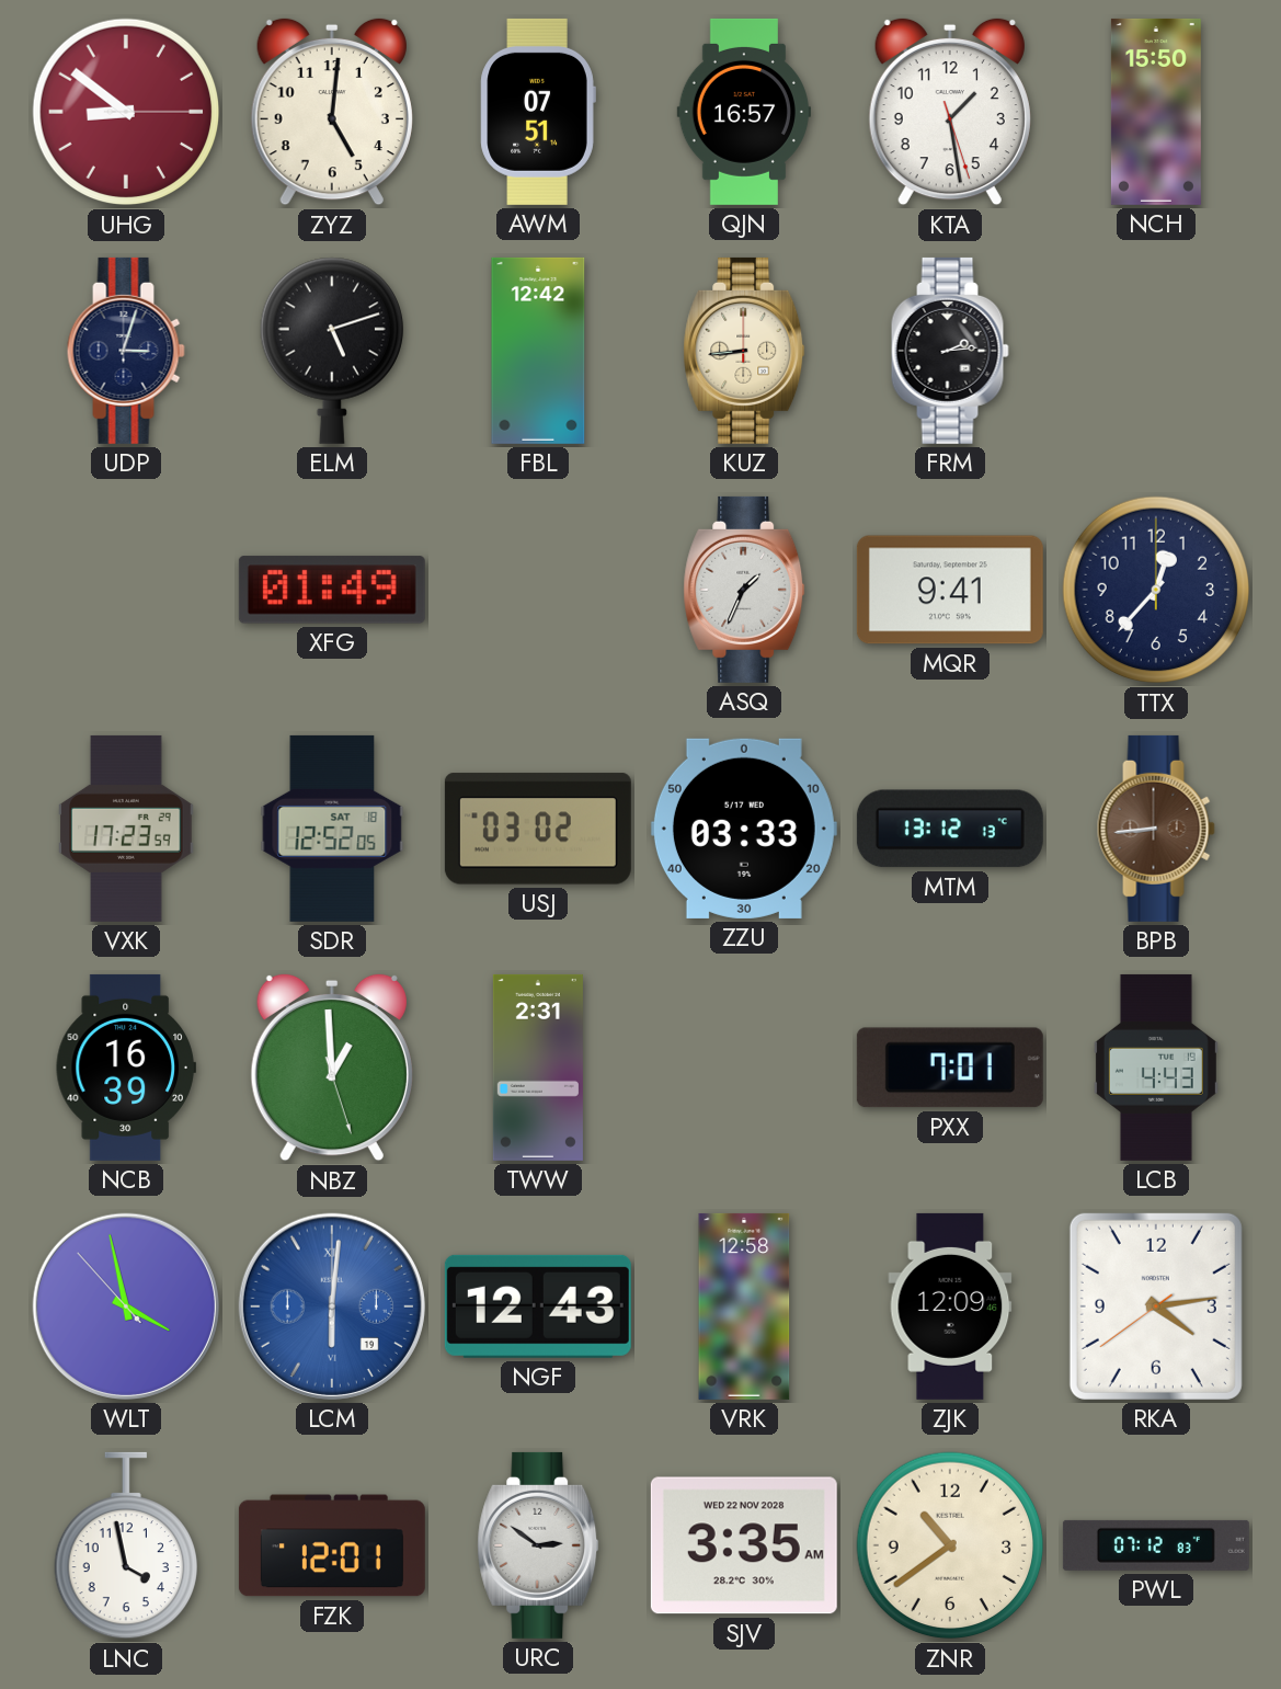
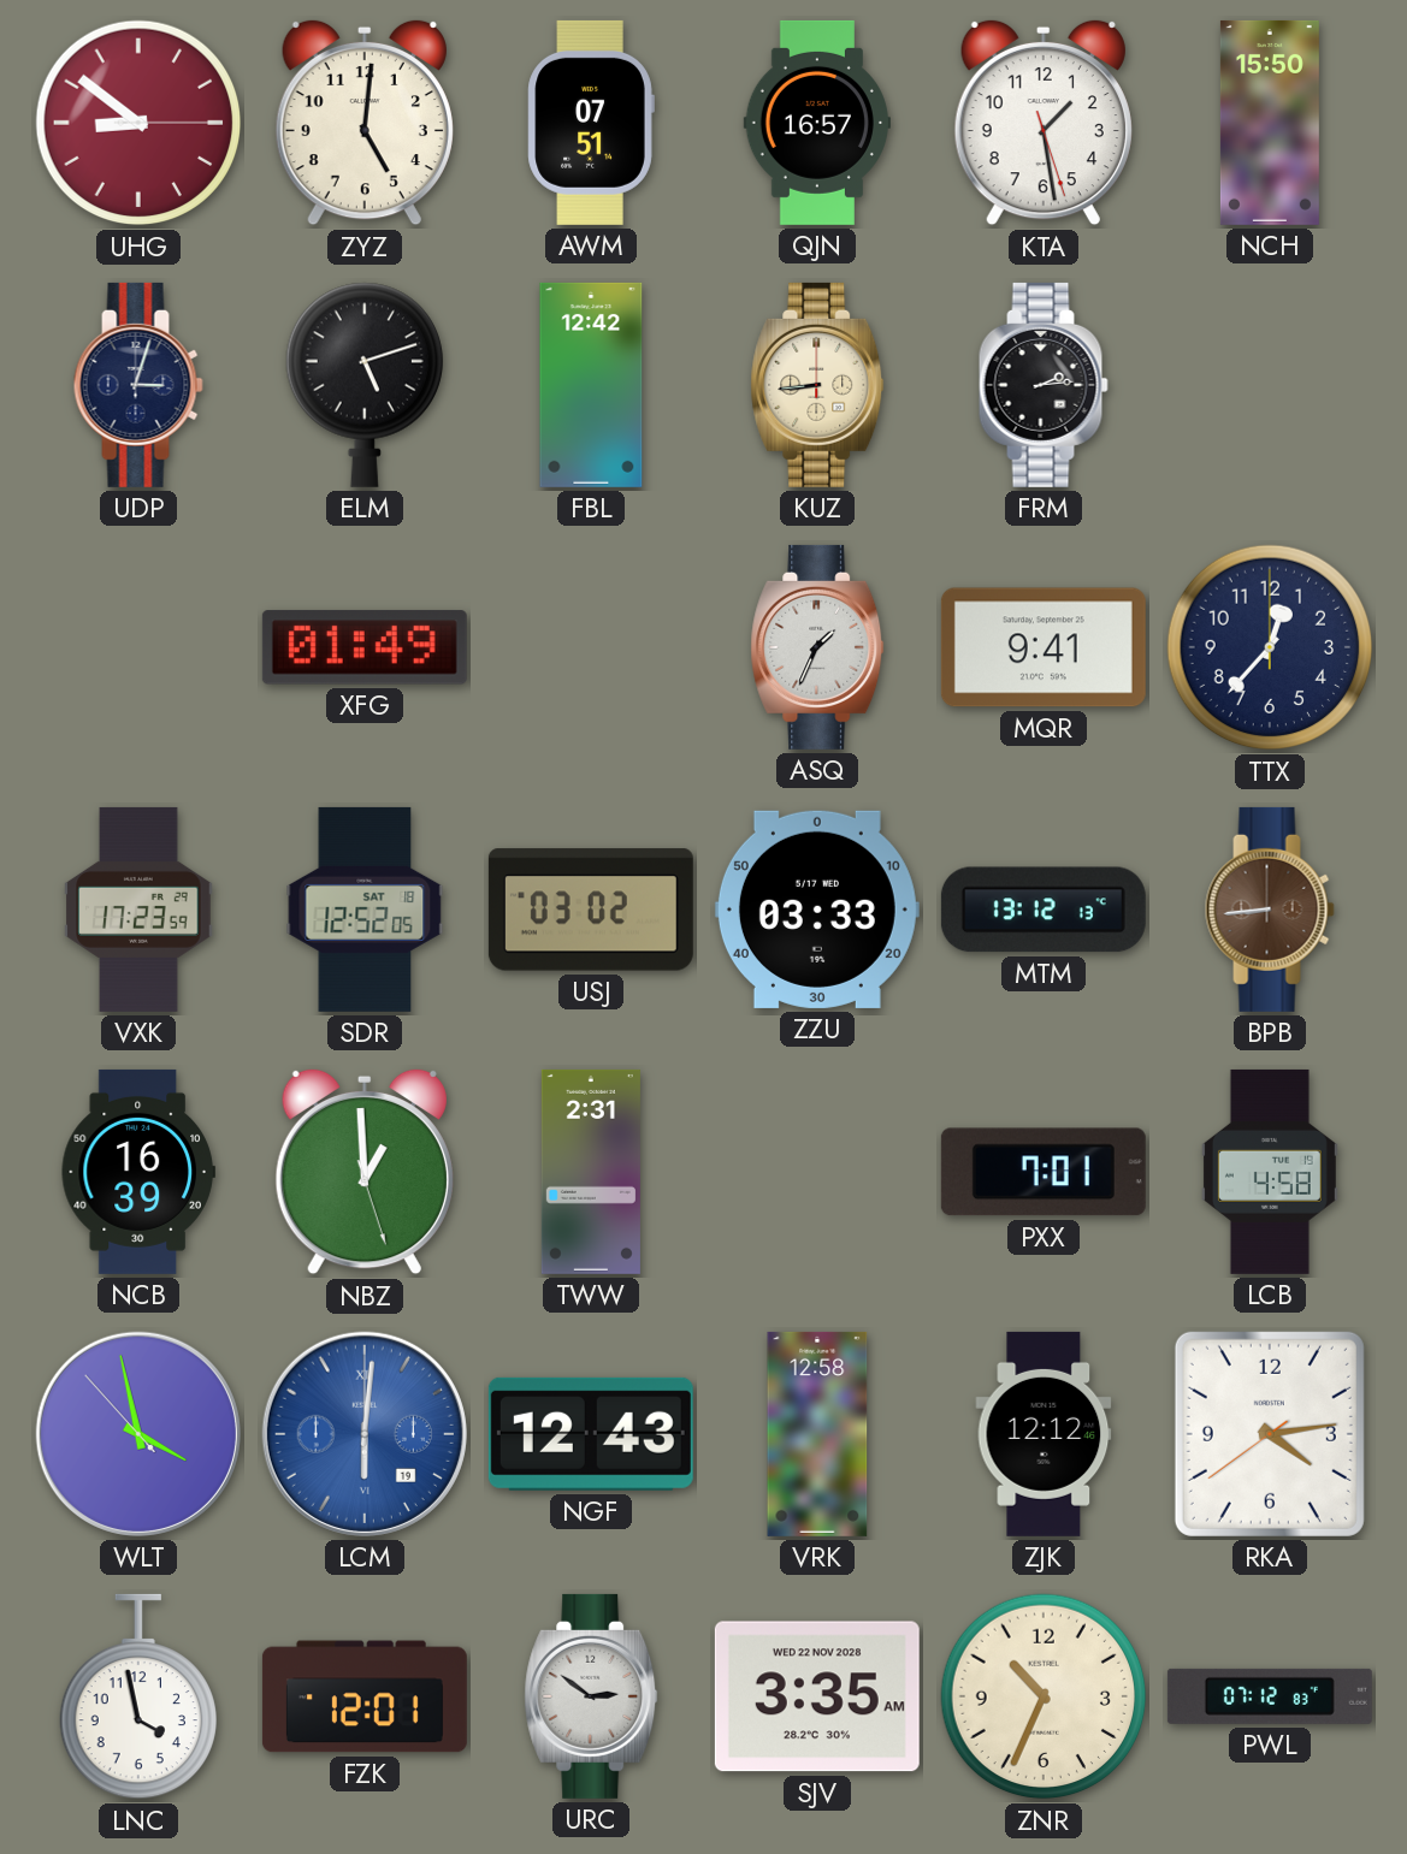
LCB: 4:43 -> 4:58
ZJK: 12:09 -> 12:12
ZNR: 10:39 -> 10:34
